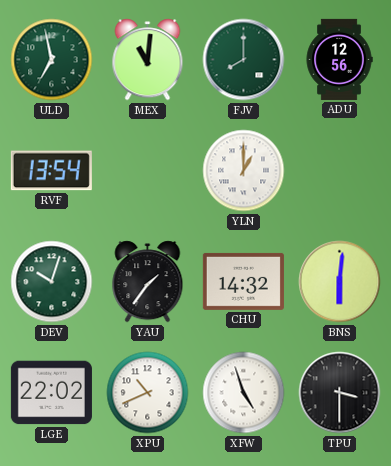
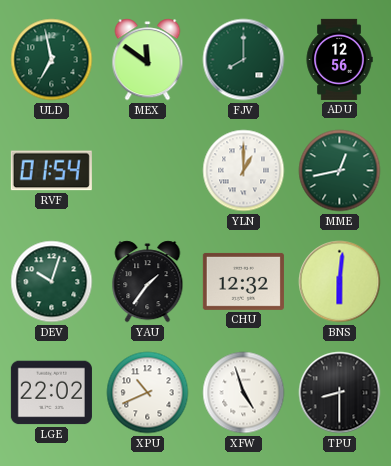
MEX: 11:01 -> 11:51
RVF: 13:54 -> 01:54
MME: none -> 12:43
CHU: 14:32 -> 12:32
TPU: 3:30 -> 8:30
